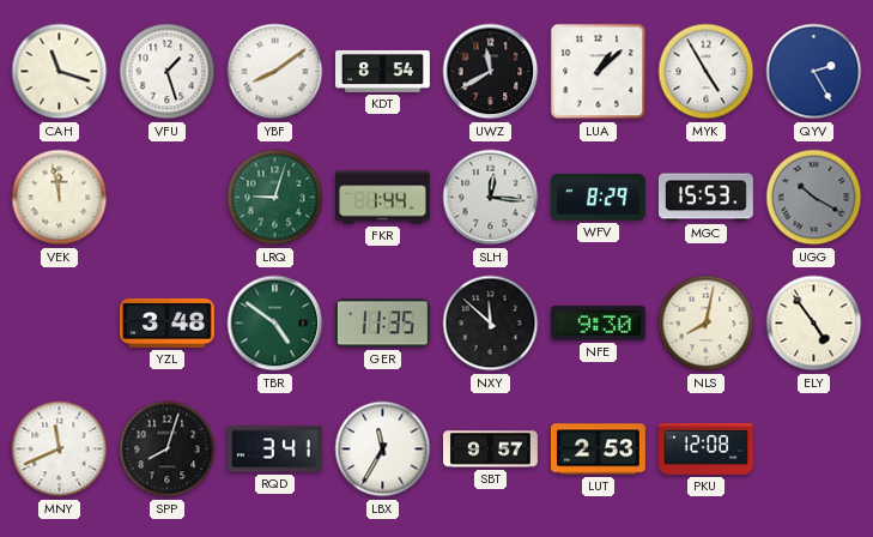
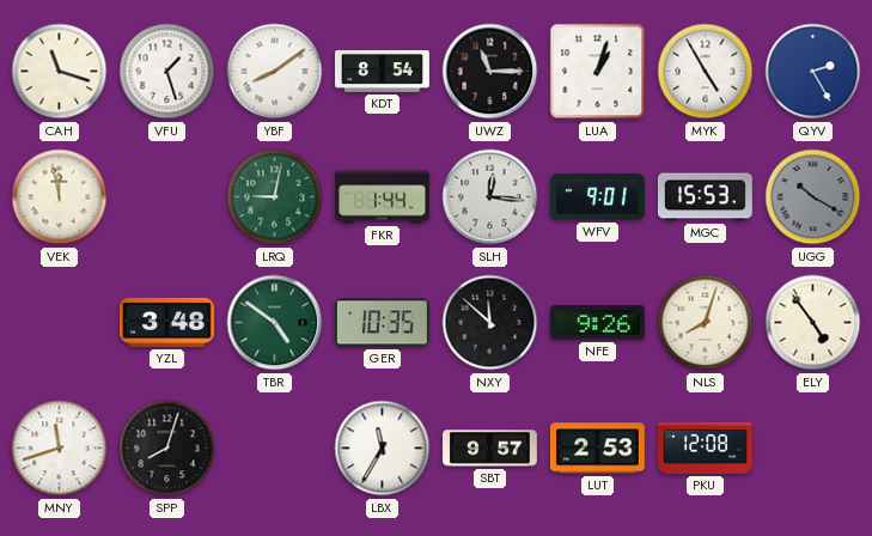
UWZ: 11:40 -> 11:15
LUA: 1:08 -> 1:03
LRQ: 9:03 -> 9:02
WFV: 8:29 -> 9:01
GER: 11:35 -> 10:35
NFE: 9:30 -> 9:26
NLS: 8:02 -> 8:03
MNY: 11:41 -> 11:42
RQD: 3:41 -> none
